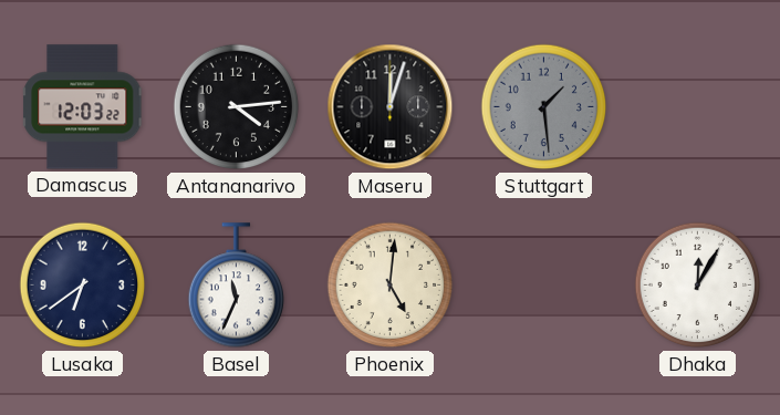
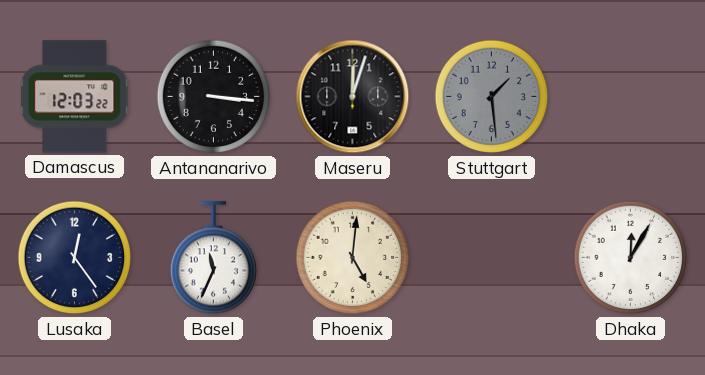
Antananarivo: 4:14 -> 3:16
Lusaka: 6:39 -> 12:24
